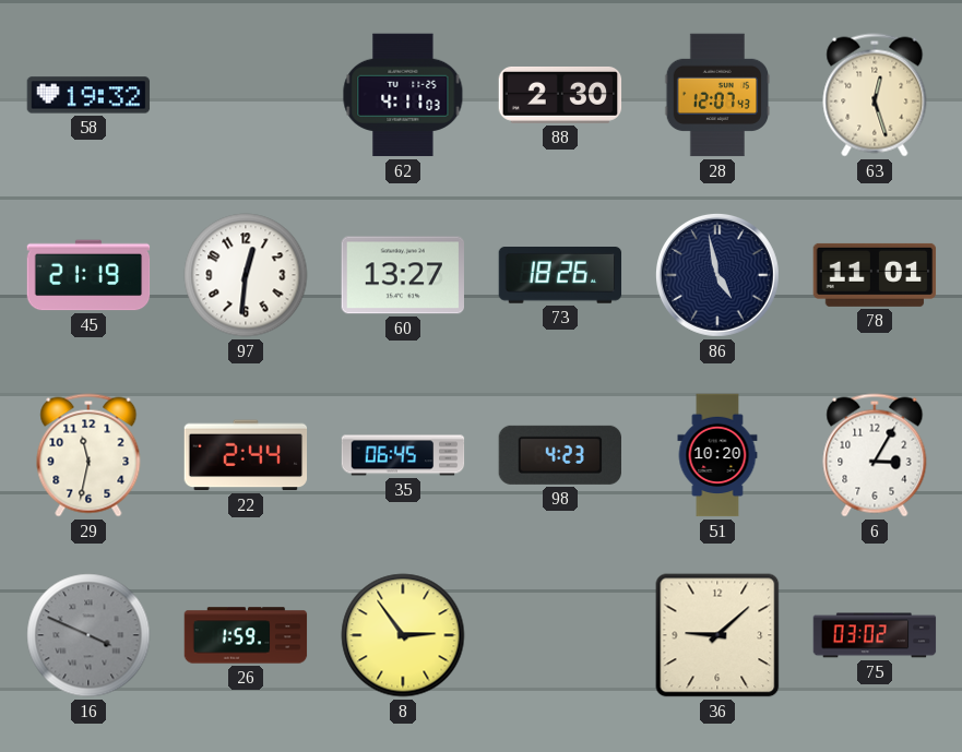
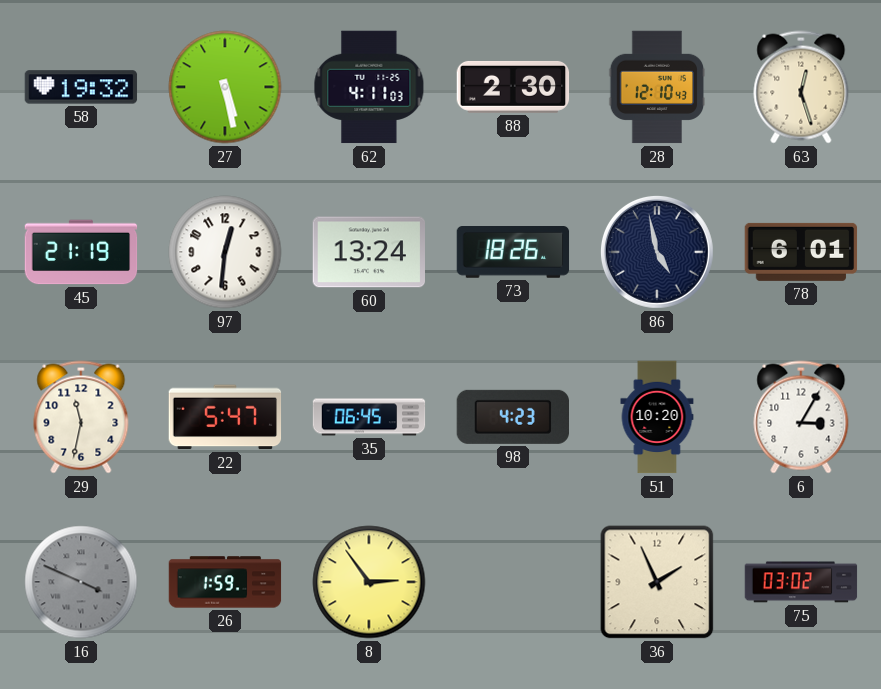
27: none -> 5:28
28: 12:07 -> 12:10
60: 13:27 -> 13:24
78: 11:01 -> 6:01
22: 2:44 -> 5:47
36: 9:08 -> 1:56
